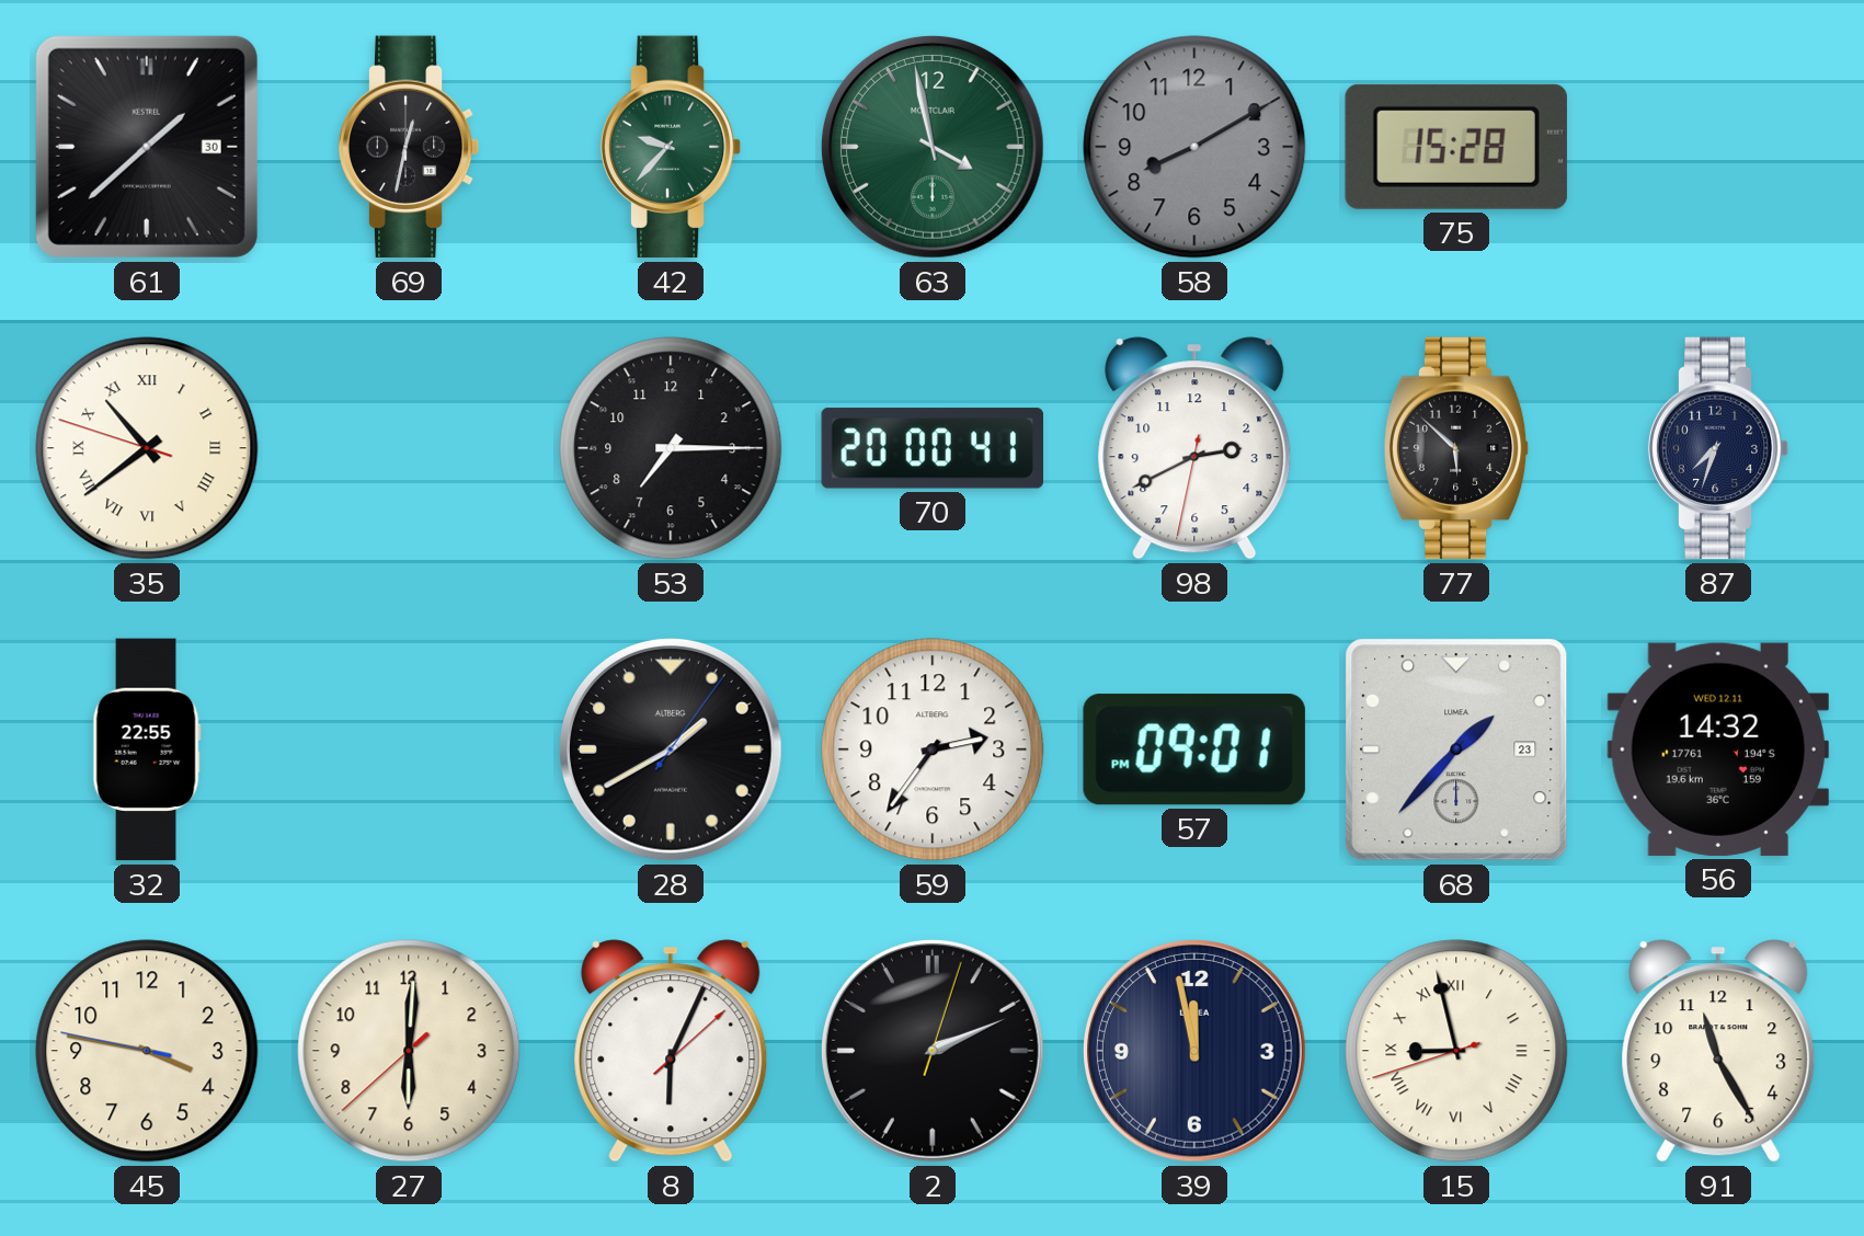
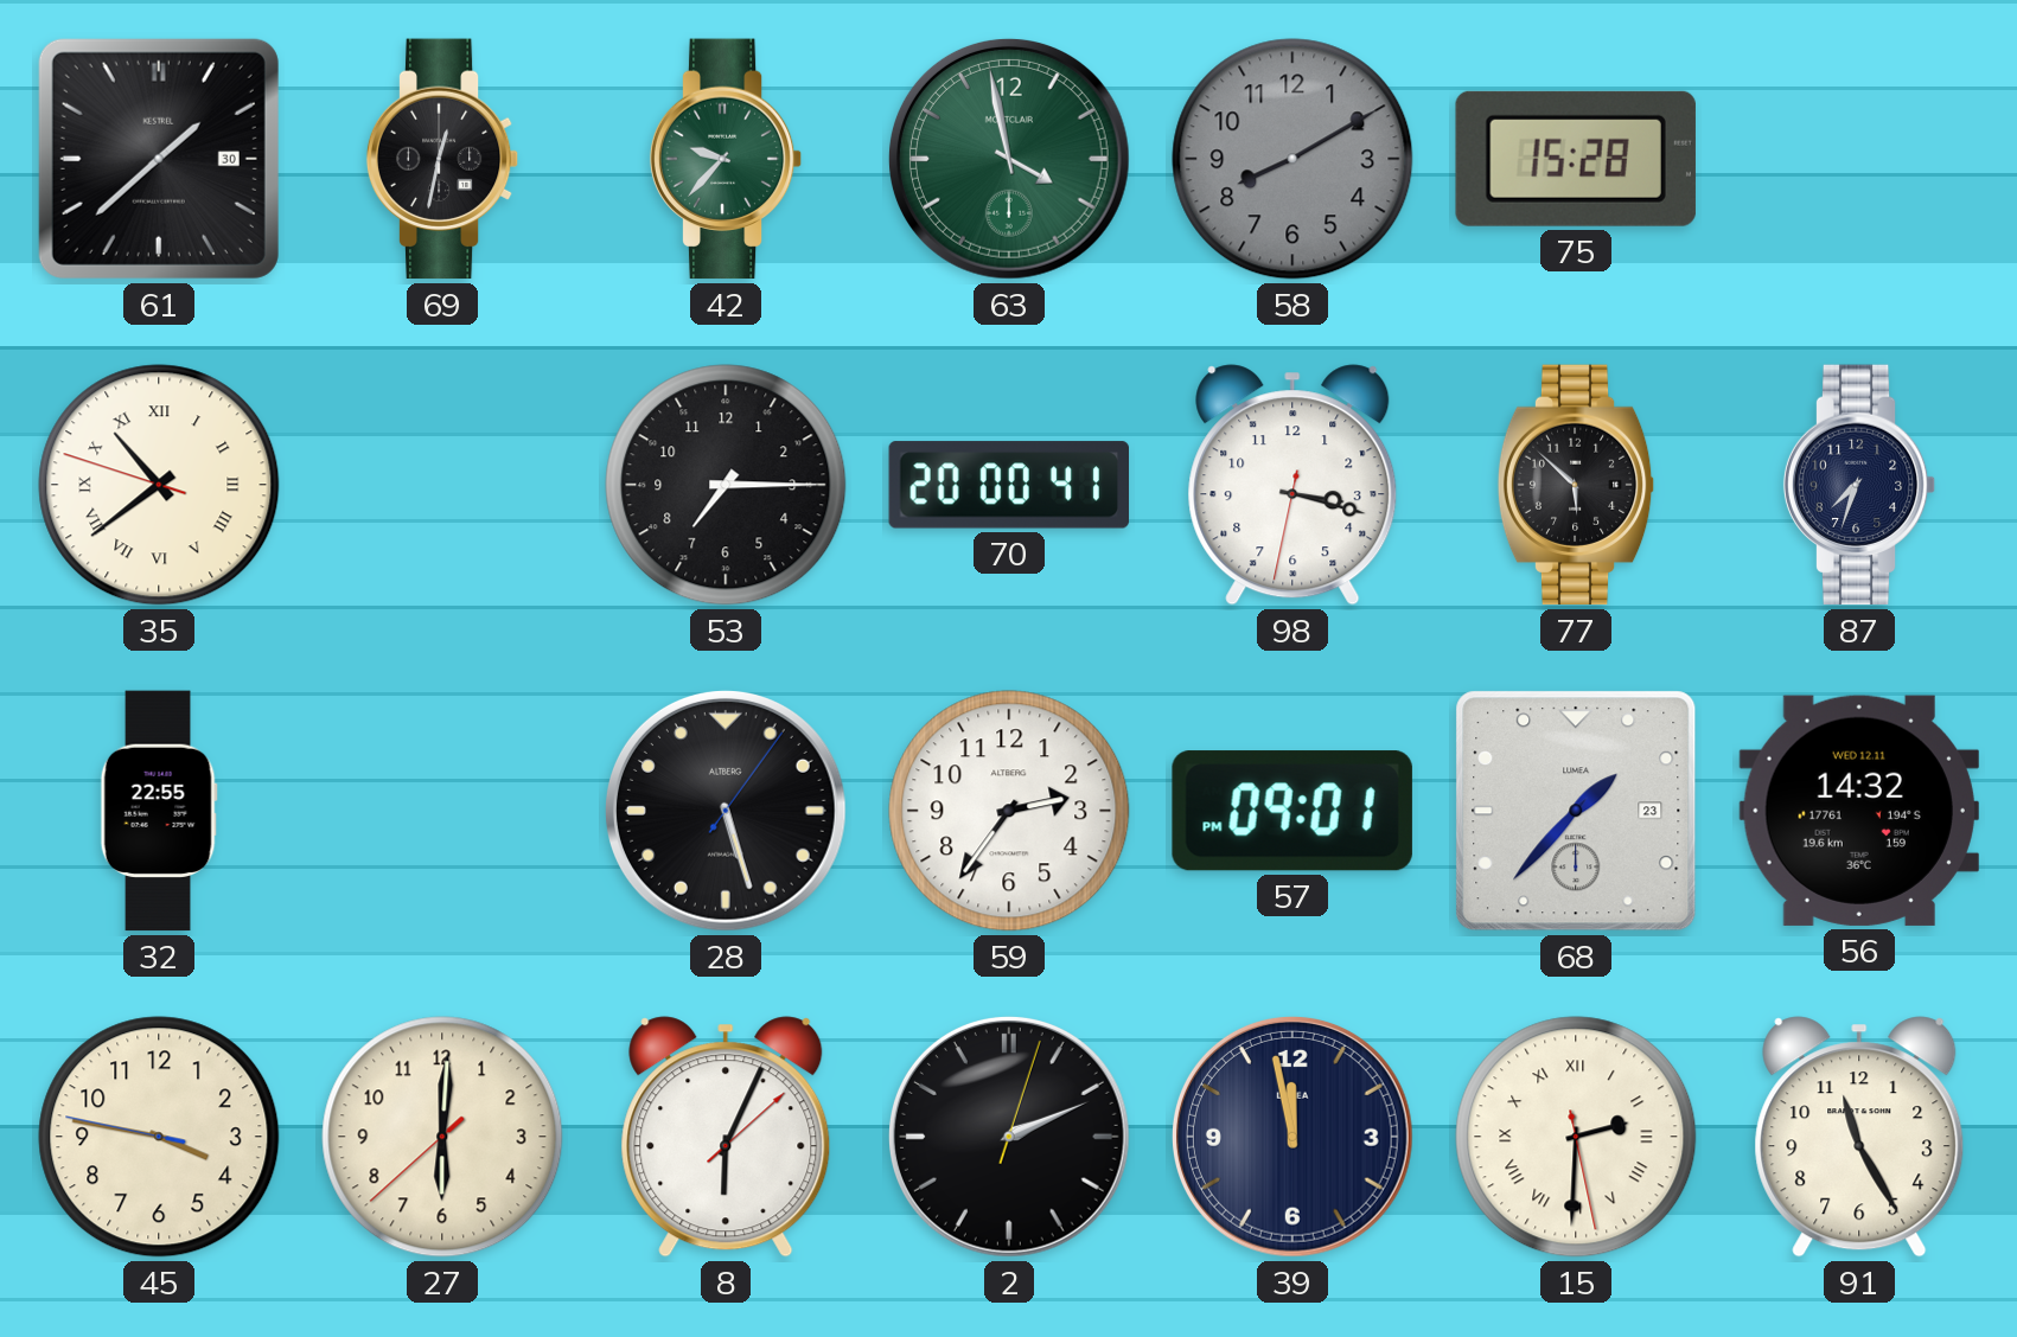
98: 2:40 -> 3:17
28: 1:40 -> 5:27
15: 8:57 -> 2:30
